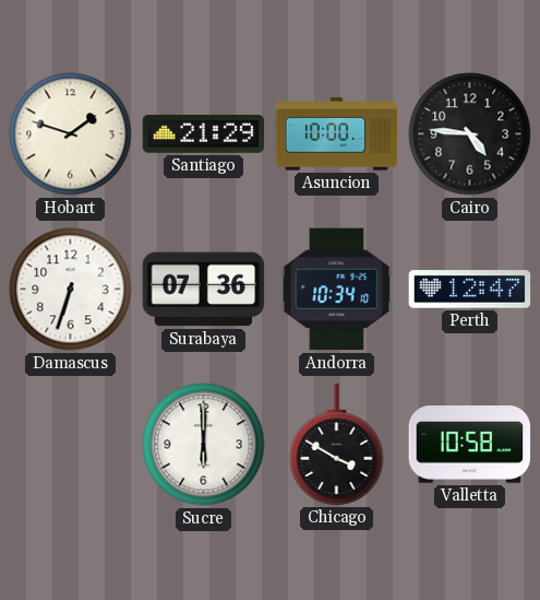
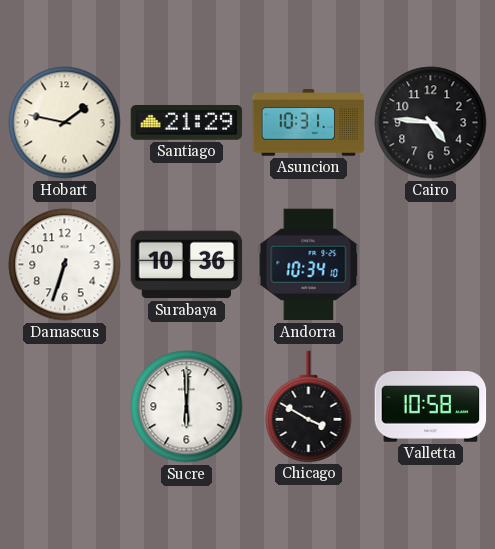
Hobart: 1:48 -> 1:47
Asuncion: 10:00 -> 10:31
Surabaya: 07:36 -> 10:36
Perth: 12:47 -> none
